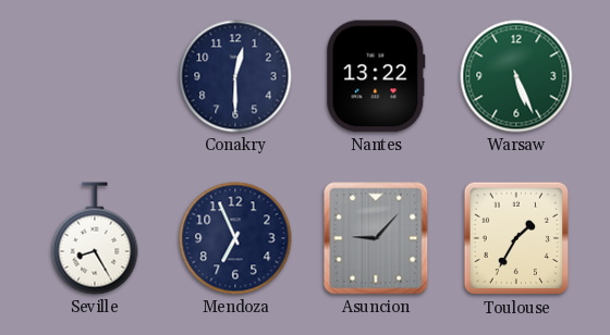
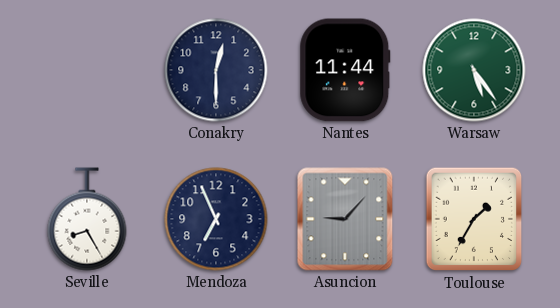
Nantes: 13:22 -> 11:44
Warsaw: 5:26 -> 5:24
